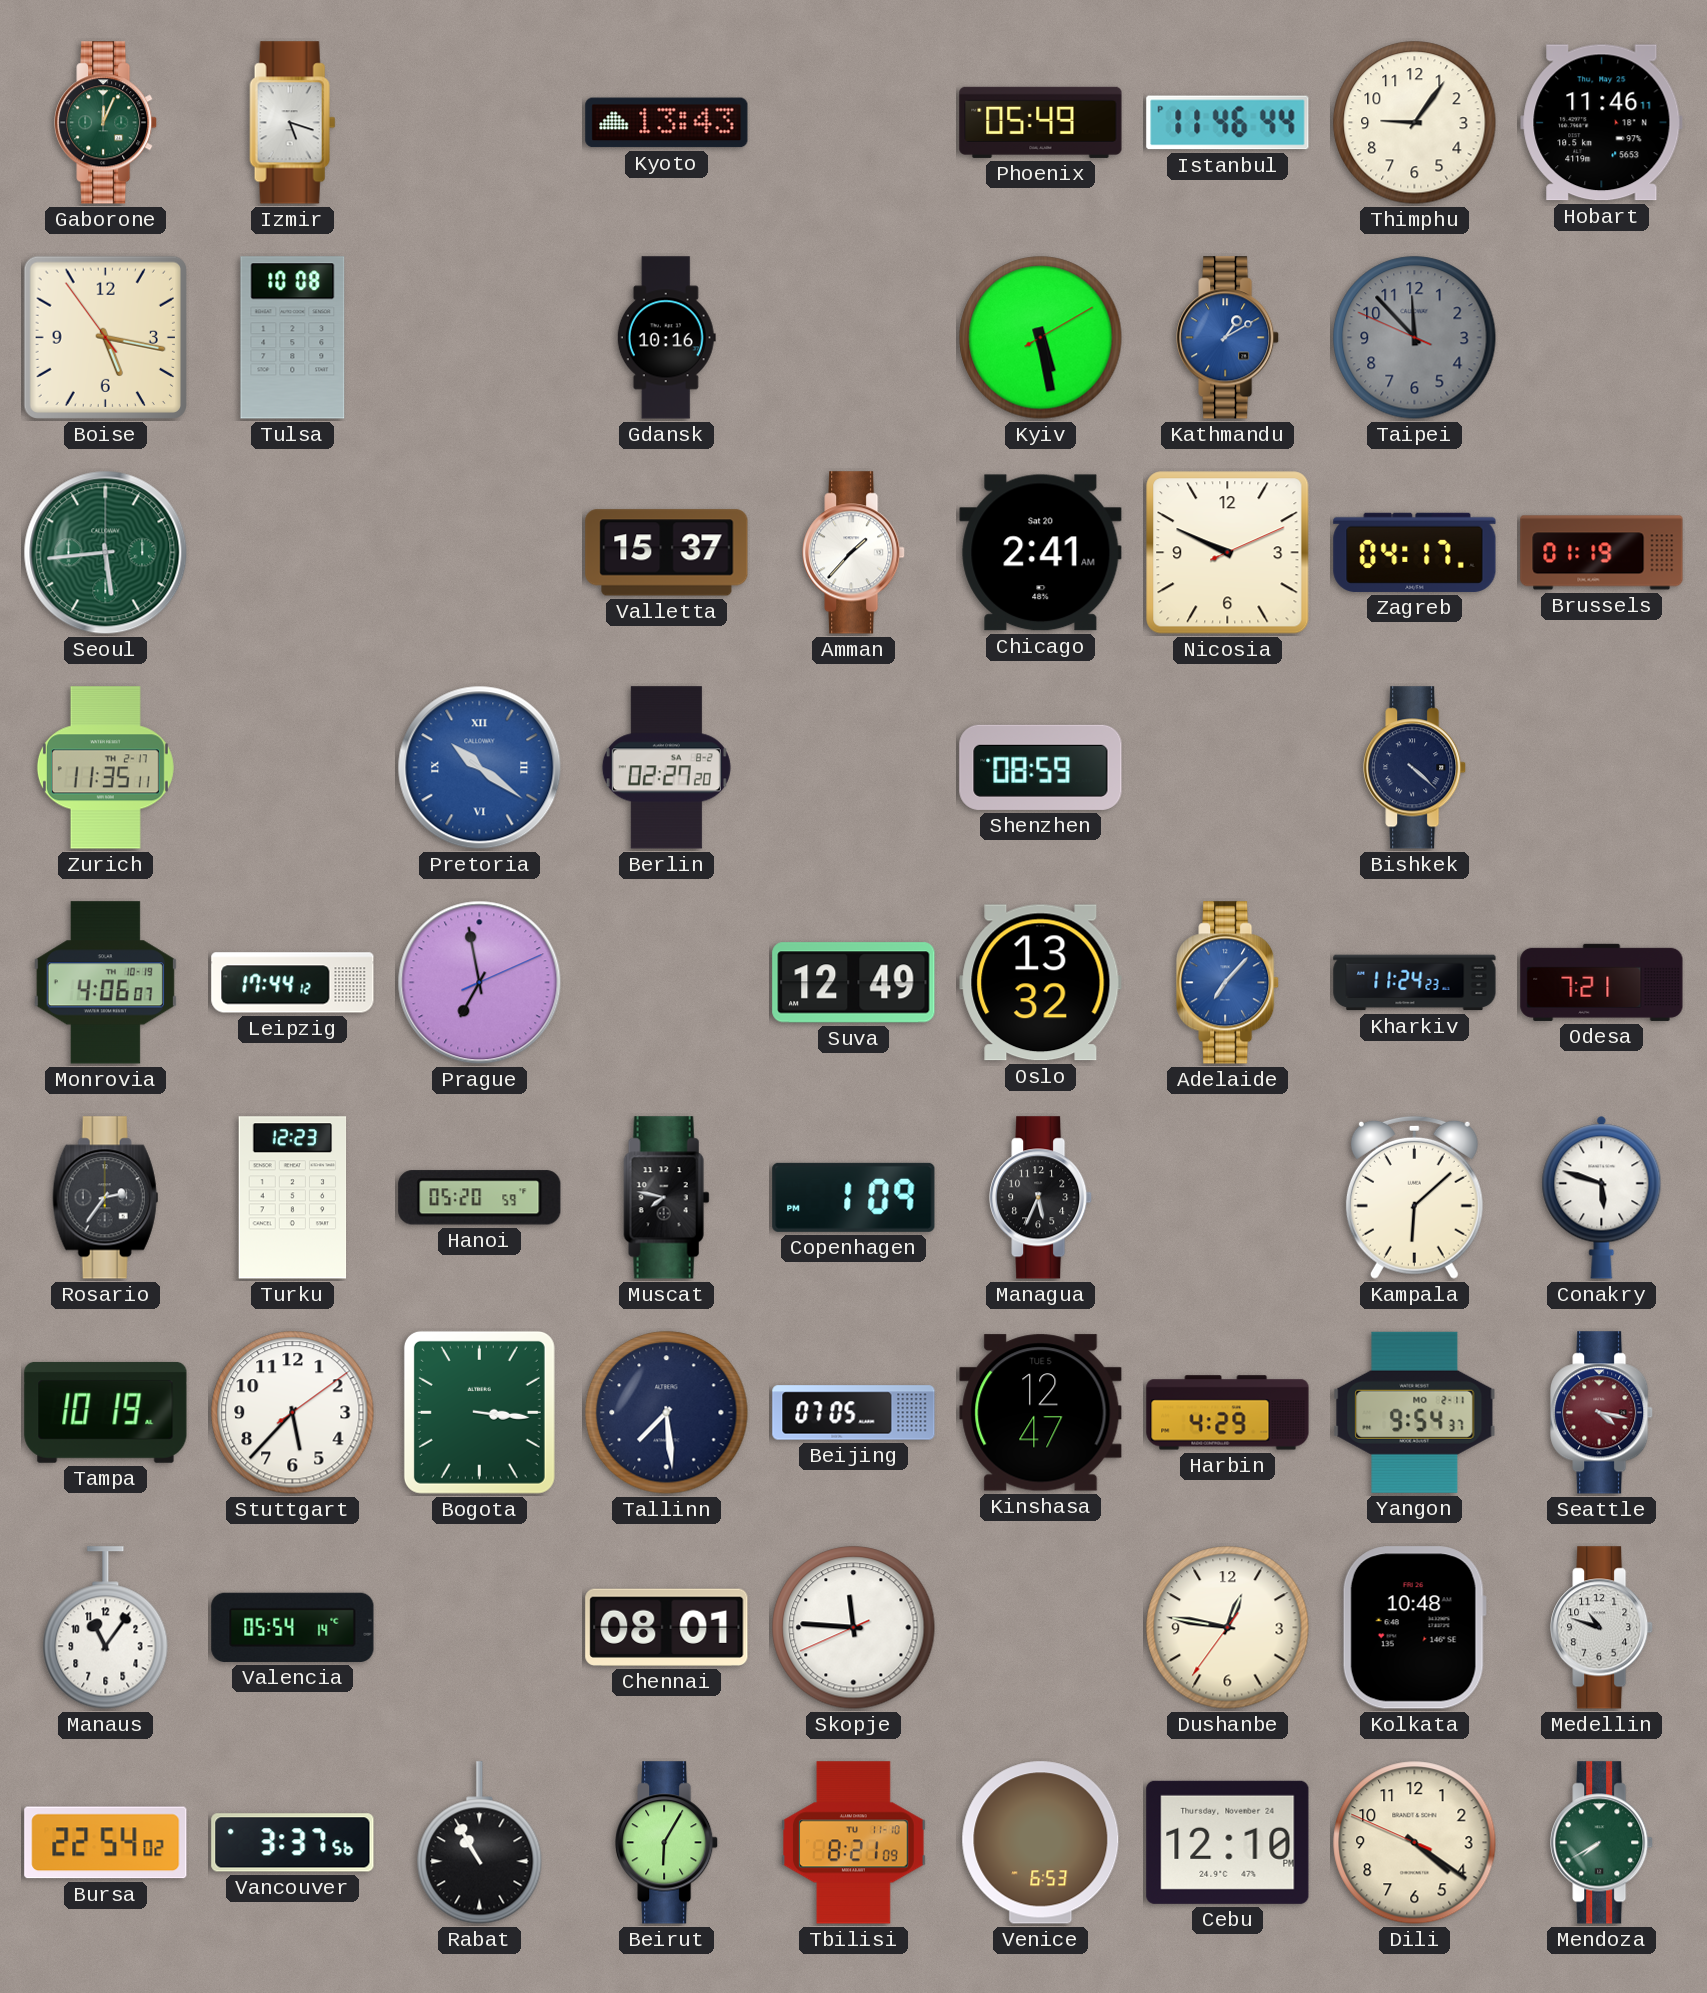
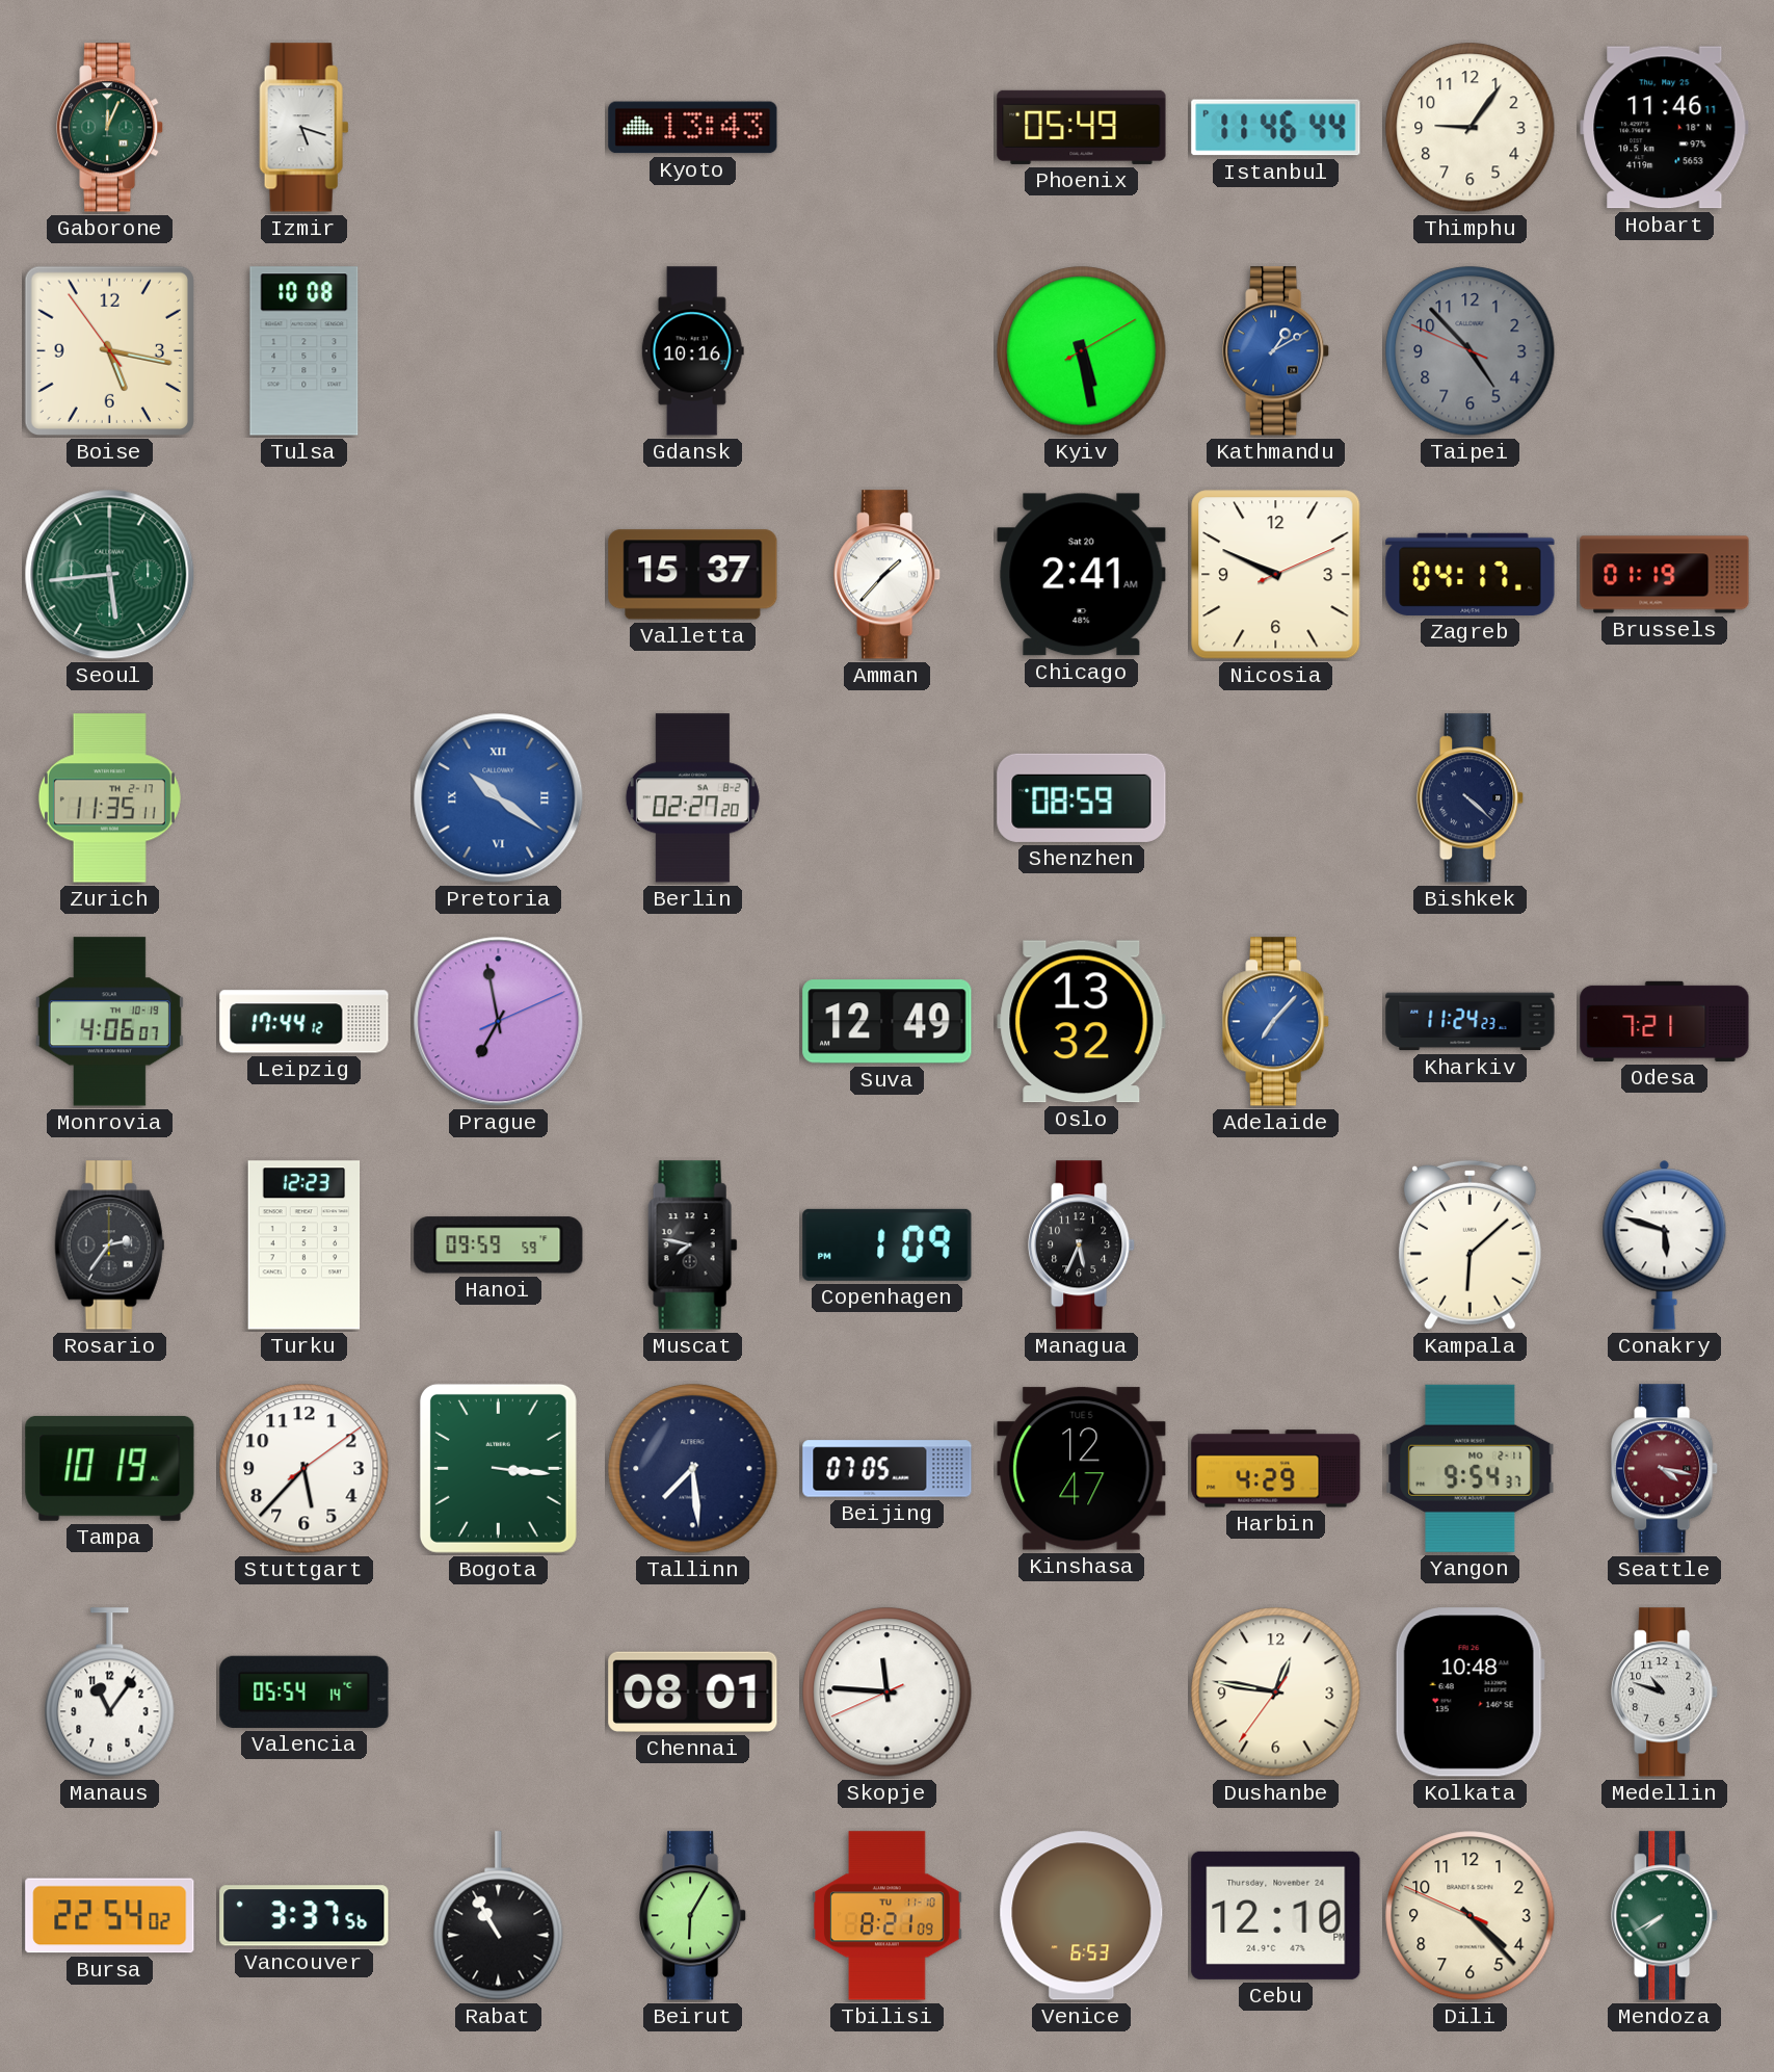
Taipei: 11:52 -> 4:52
Hanoi: 05:20 -> 09:59
Dili: 4:20 -> 4:22
